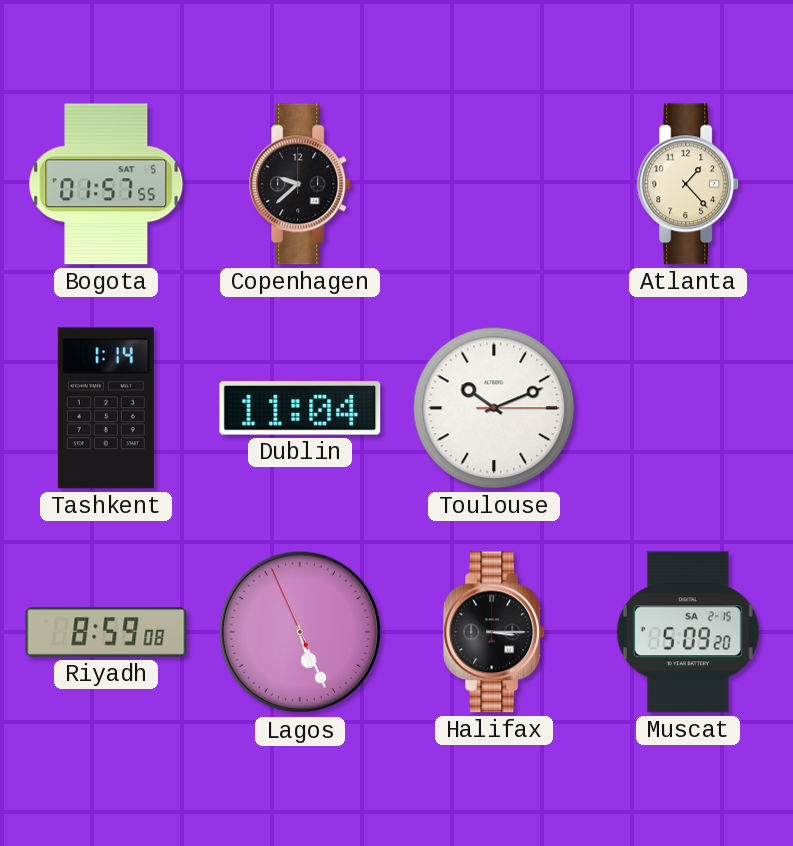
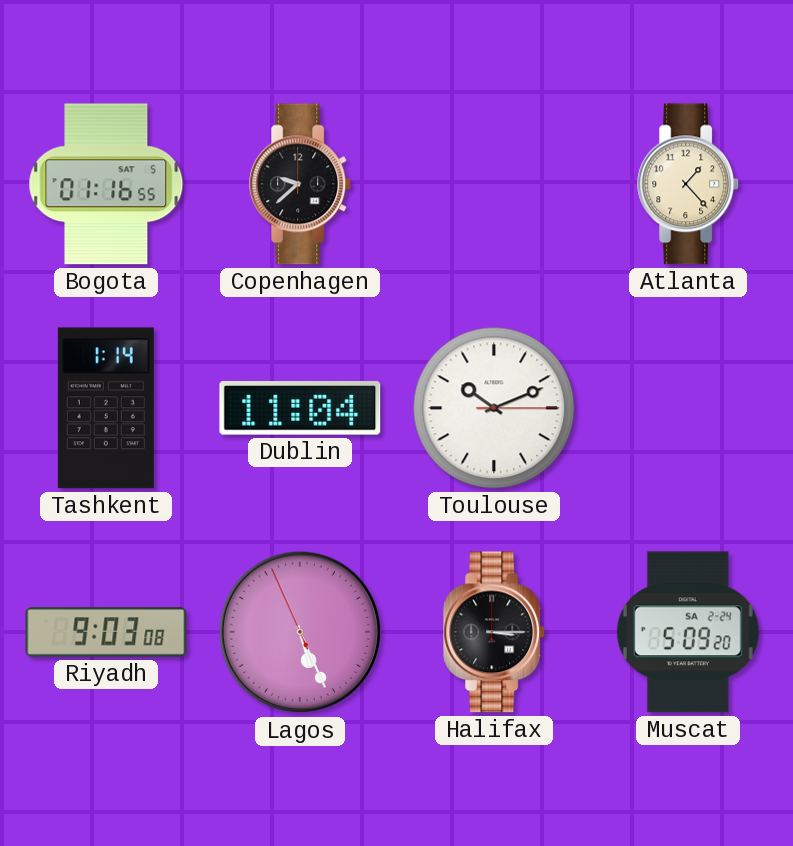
Bogota: 01:57 -> 01:16
Riyadh: 8:59 -> 9:03
Muscat date: SA 2-15 -> SA 2-24
